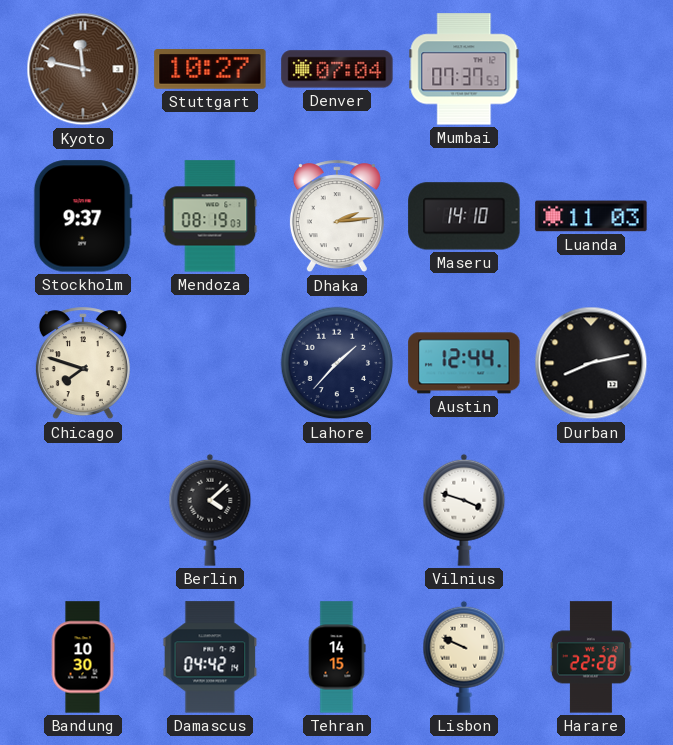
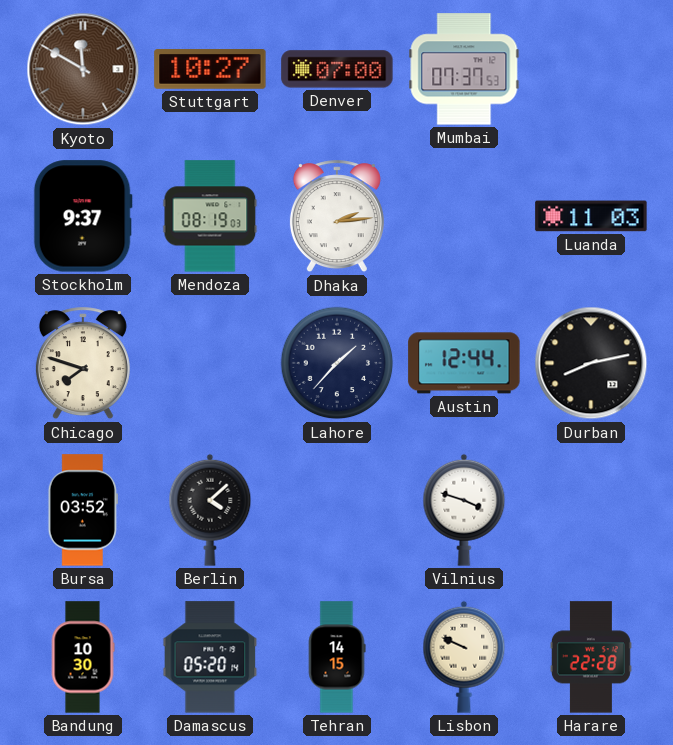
Kyoto: 11:47 -> 11:50
Denver: 07:04 -> 07:00
Maseru: 14:10 -> none
Bursa: none -> 03:52
Damascus: 04:42 -> 05:20
